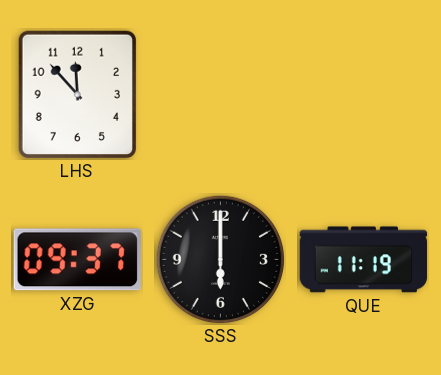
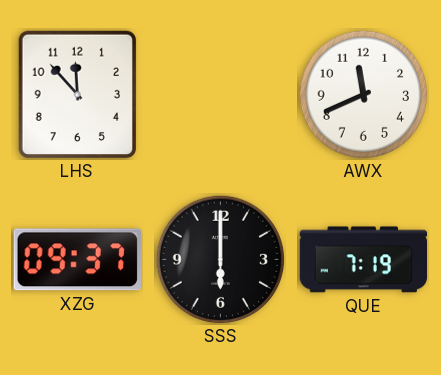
AWX: none -> 11:41
QUE: 11:19 -> 7:19
